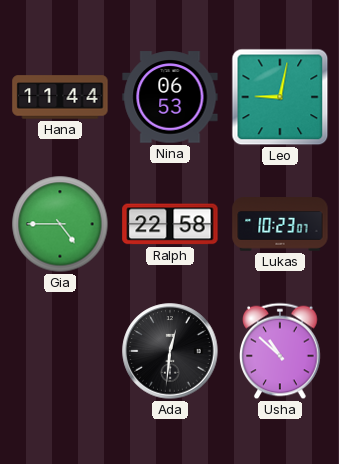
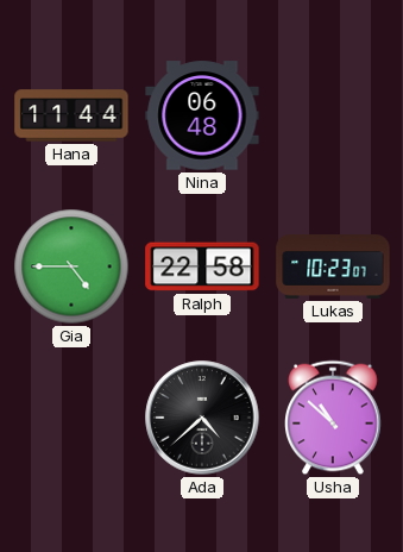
Nina: 06:53 -> 06:48
Leo: 9:02 -> none
Ada: 12:31 -> 4:38
